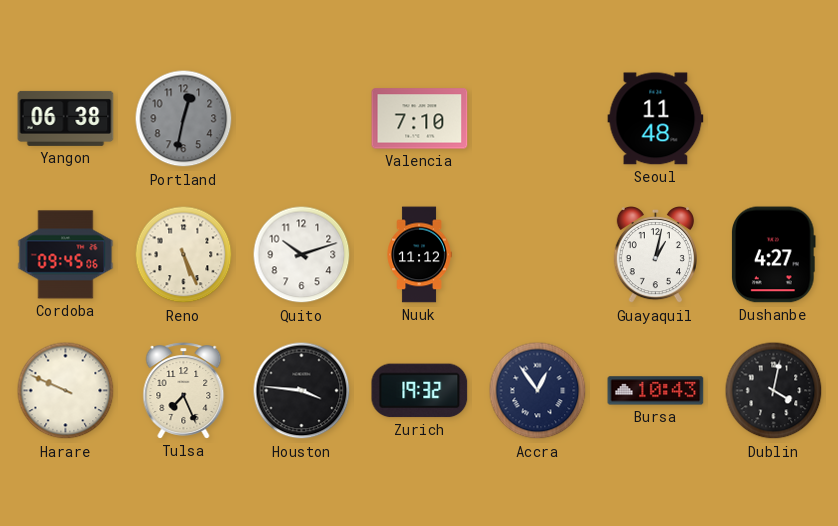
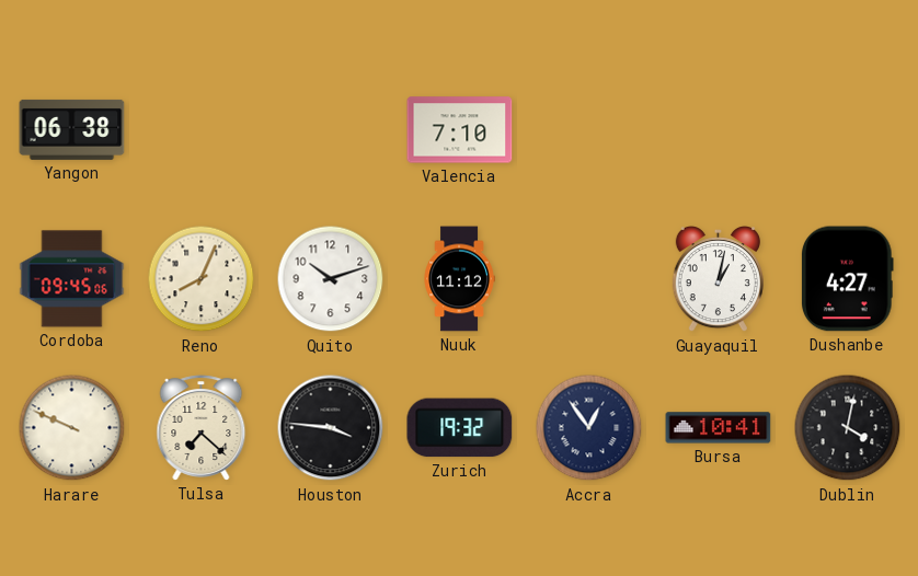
Portland: 12:32 -> none
Seoul: 11:48 -> none
Reno: 5:26 -> 8:04
Tulsa: 7:26 -> 7:22
Bursa: 10:43 -> 10:41
